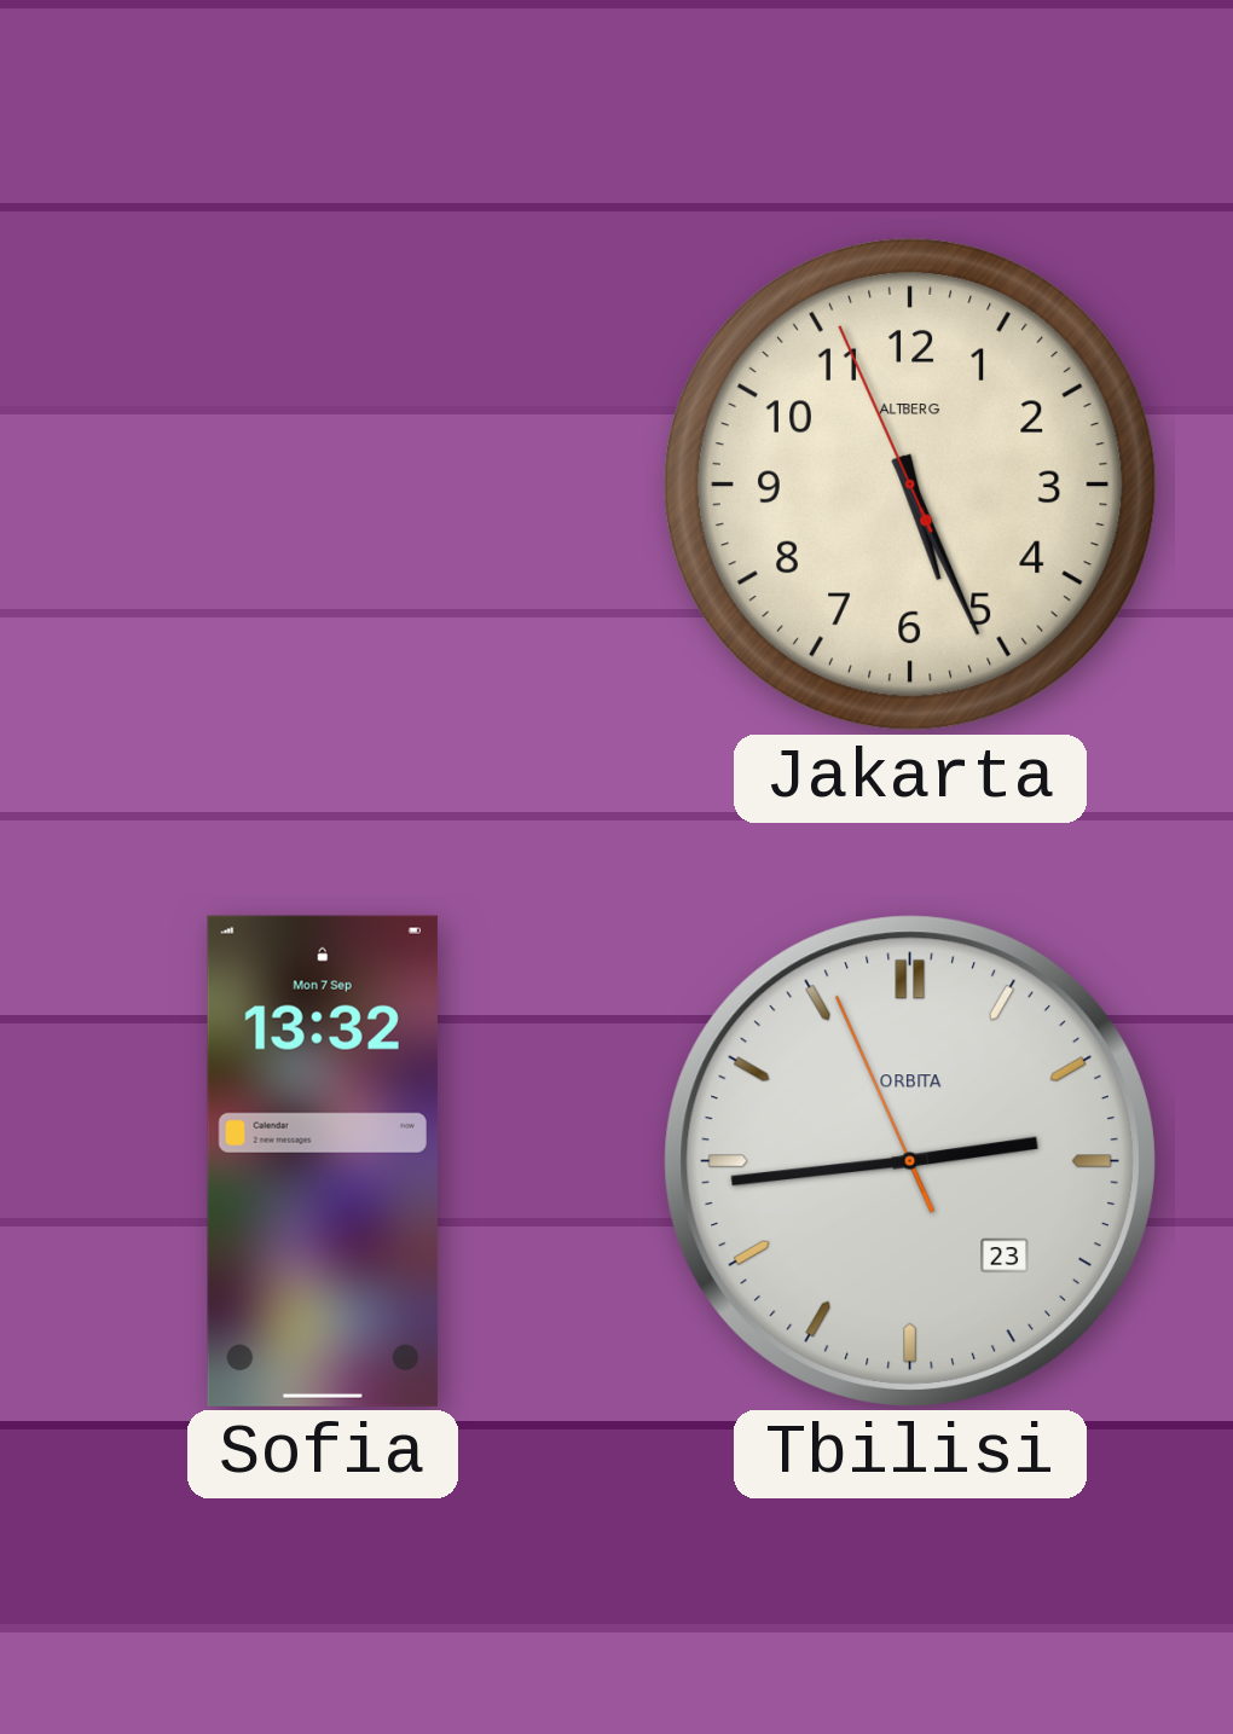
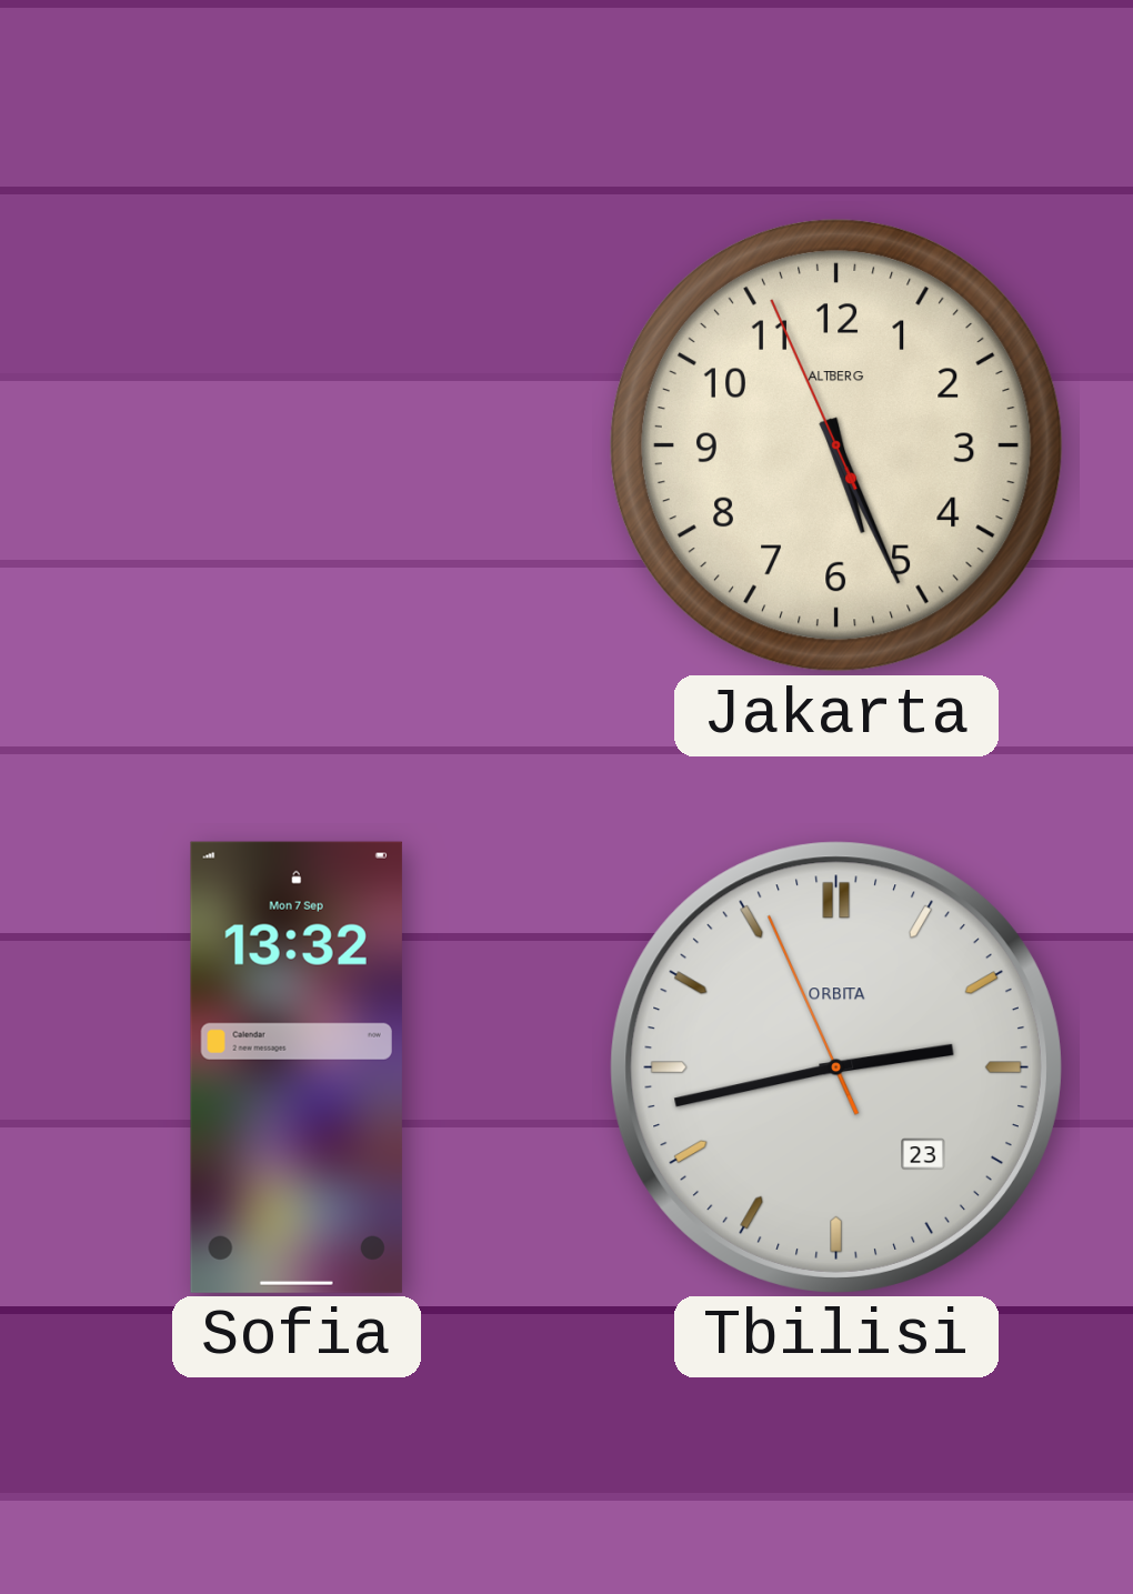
Tbilisi: 2:43 -> 2:42
